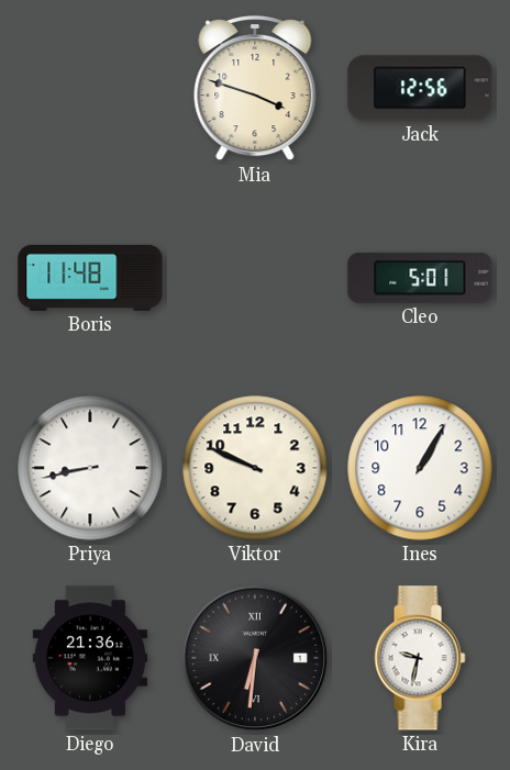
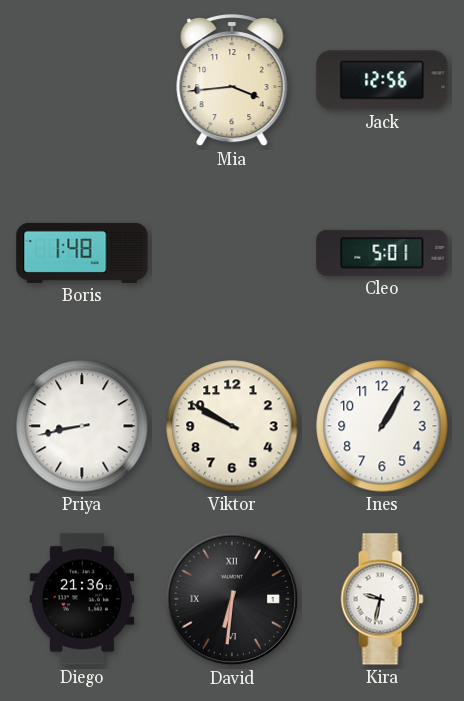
Mia: 3:48 -> 3:44
Boris: 11:48 -> 1:48
Viktor: 9:49 -> 9:50
